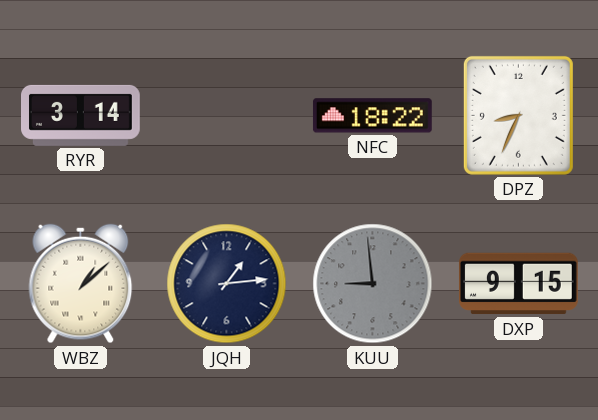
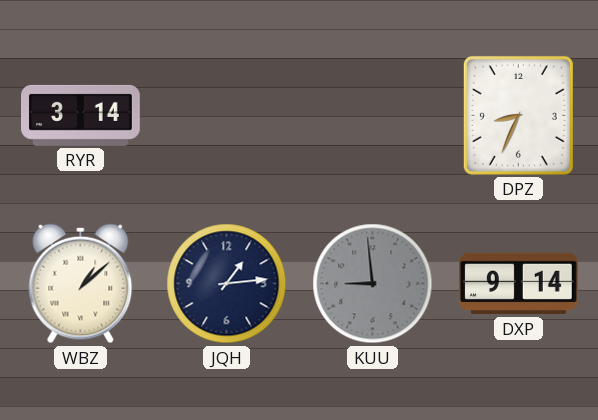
NFC: 18:22 -> none
DXP: 9:15 -> 9:14
